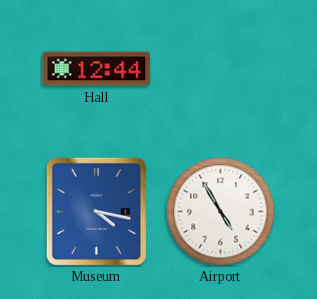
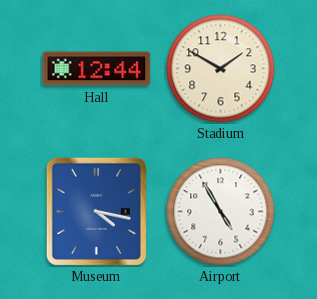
Stadium: none -> 1:50
